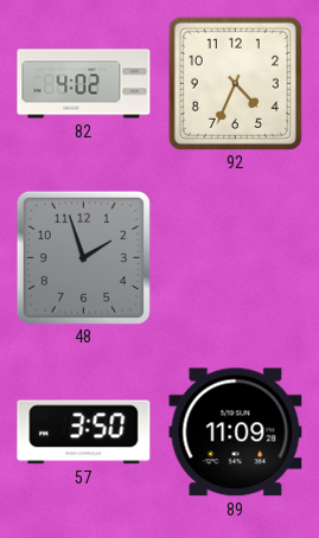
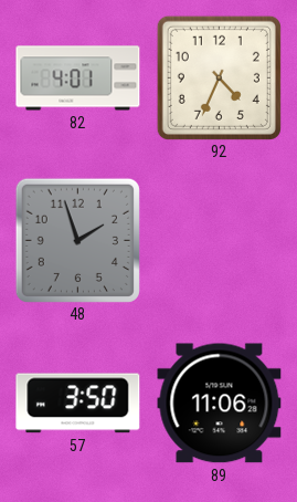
82: 4:02 -> 4:01
89: 11:09 -> 11:06
